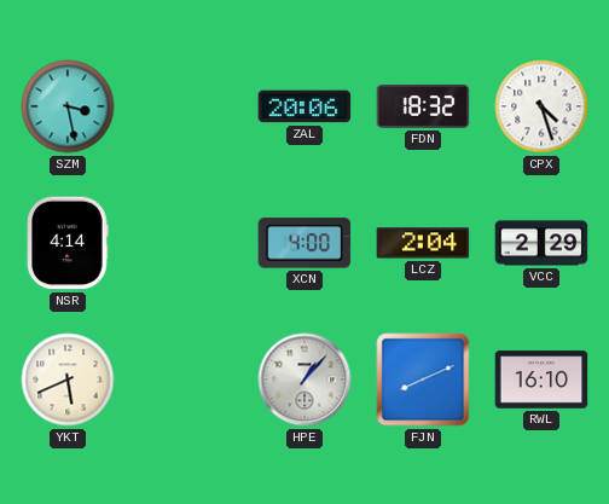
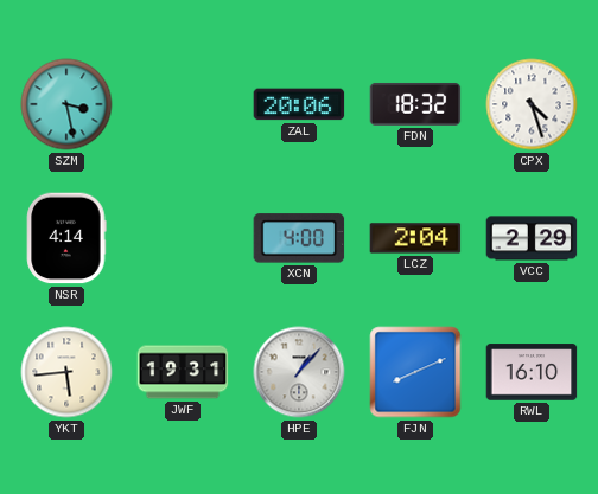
YKT: 5:41 -> 5:44
JWF: none -> 19:31
